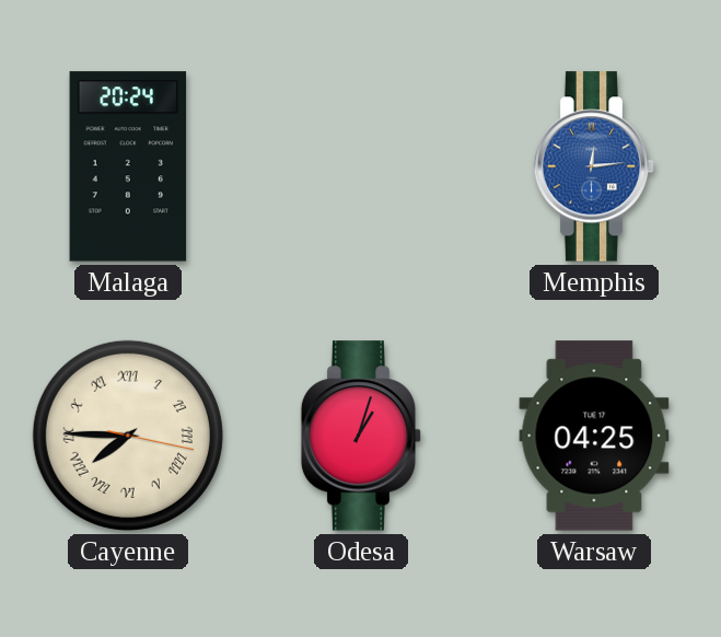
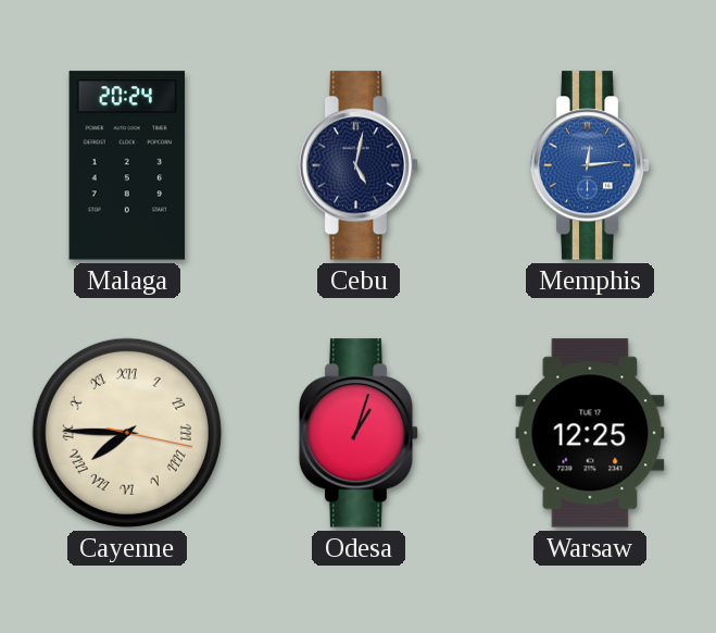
Cebu: none -> 5:02
Warsaw: 04:25 -> 12:25
